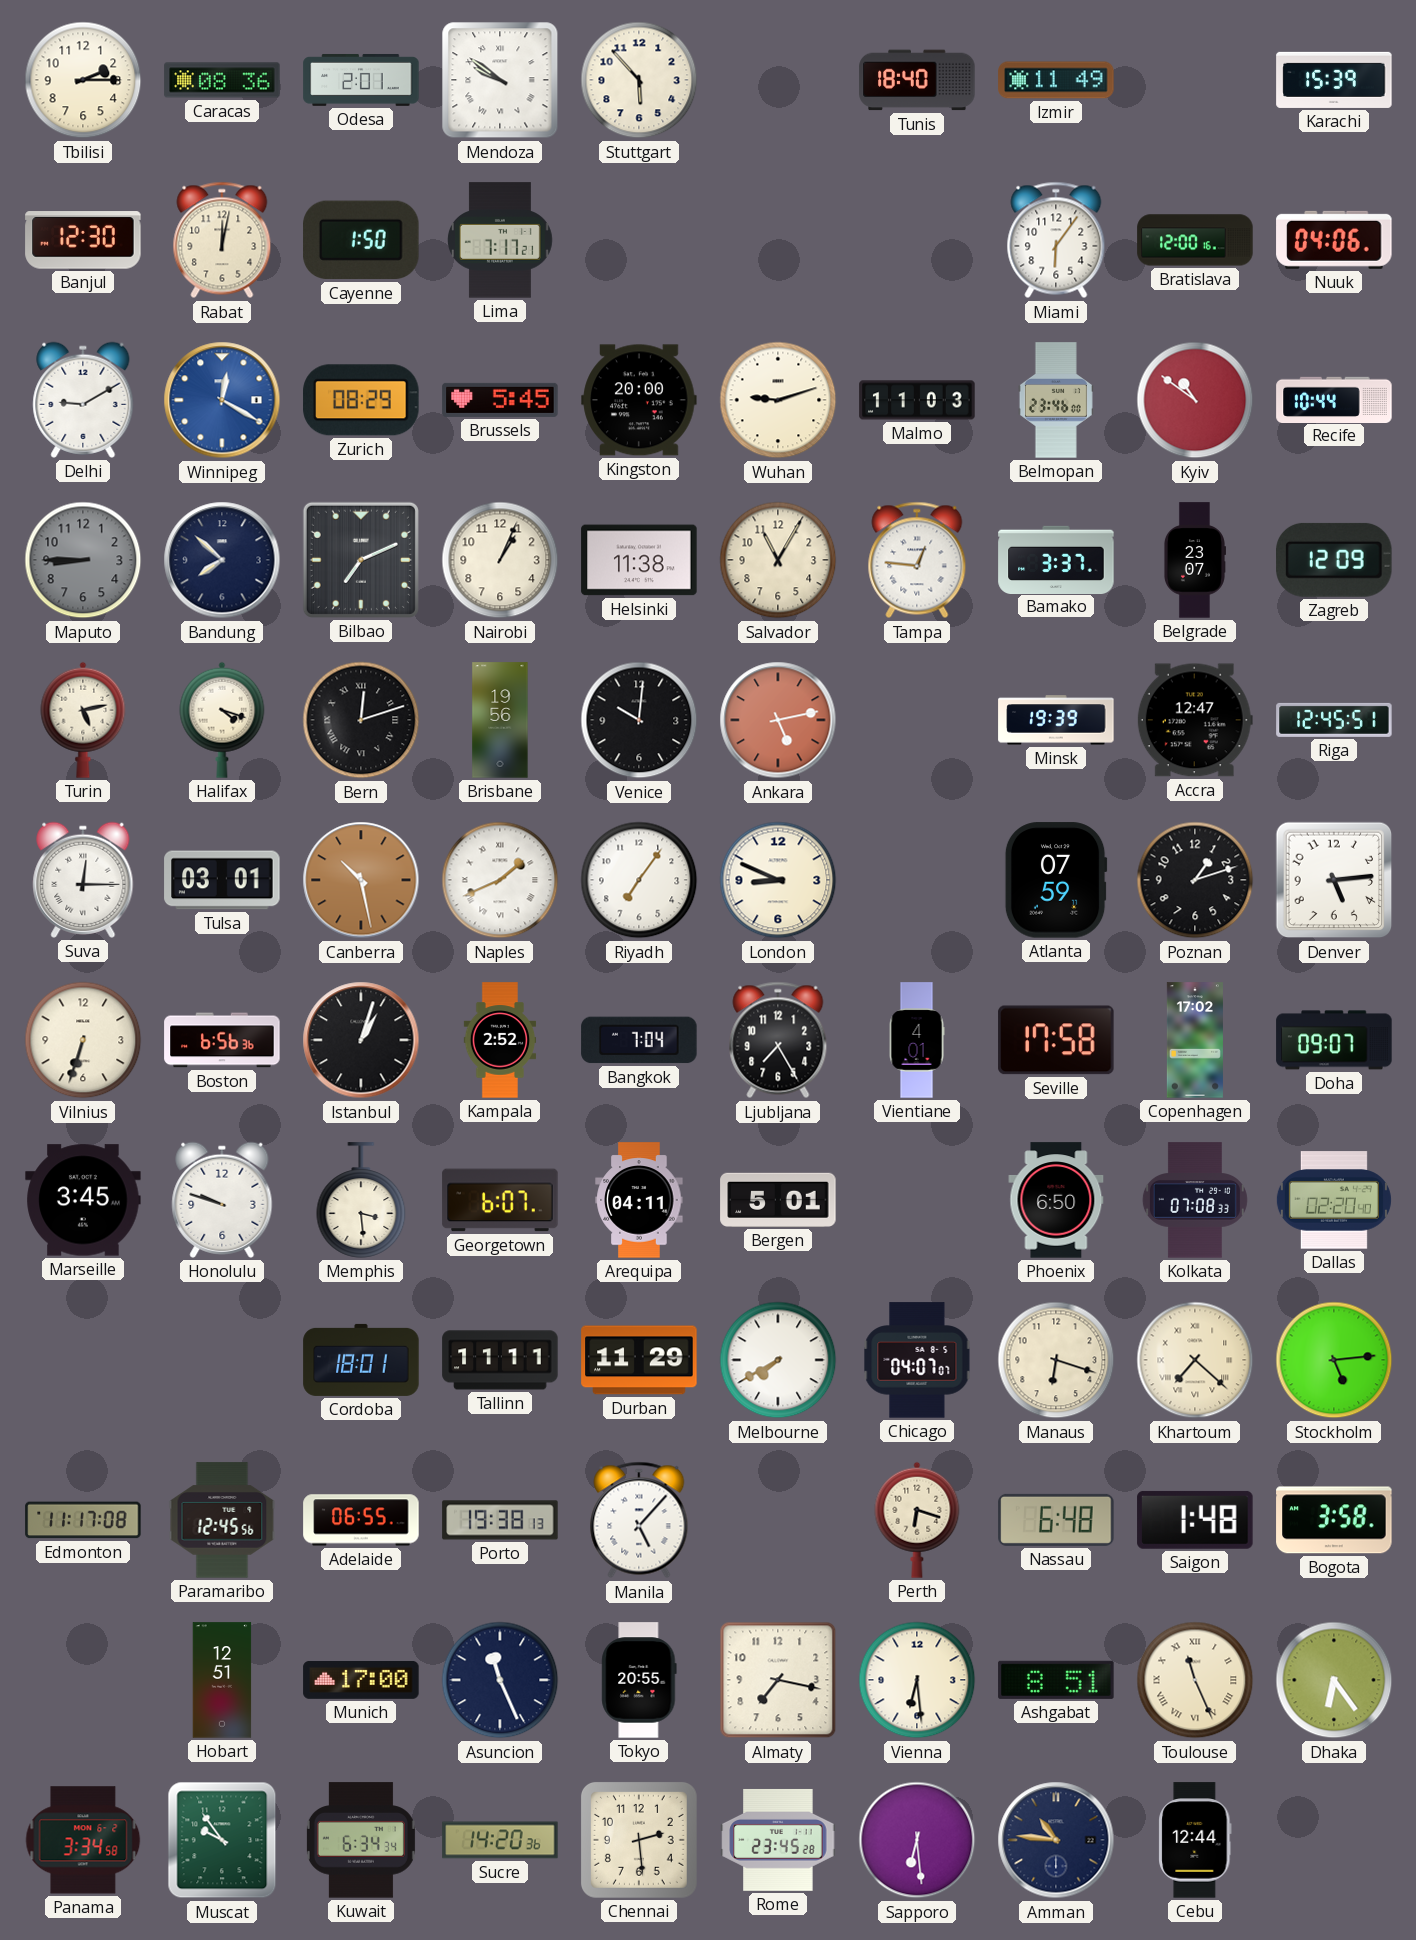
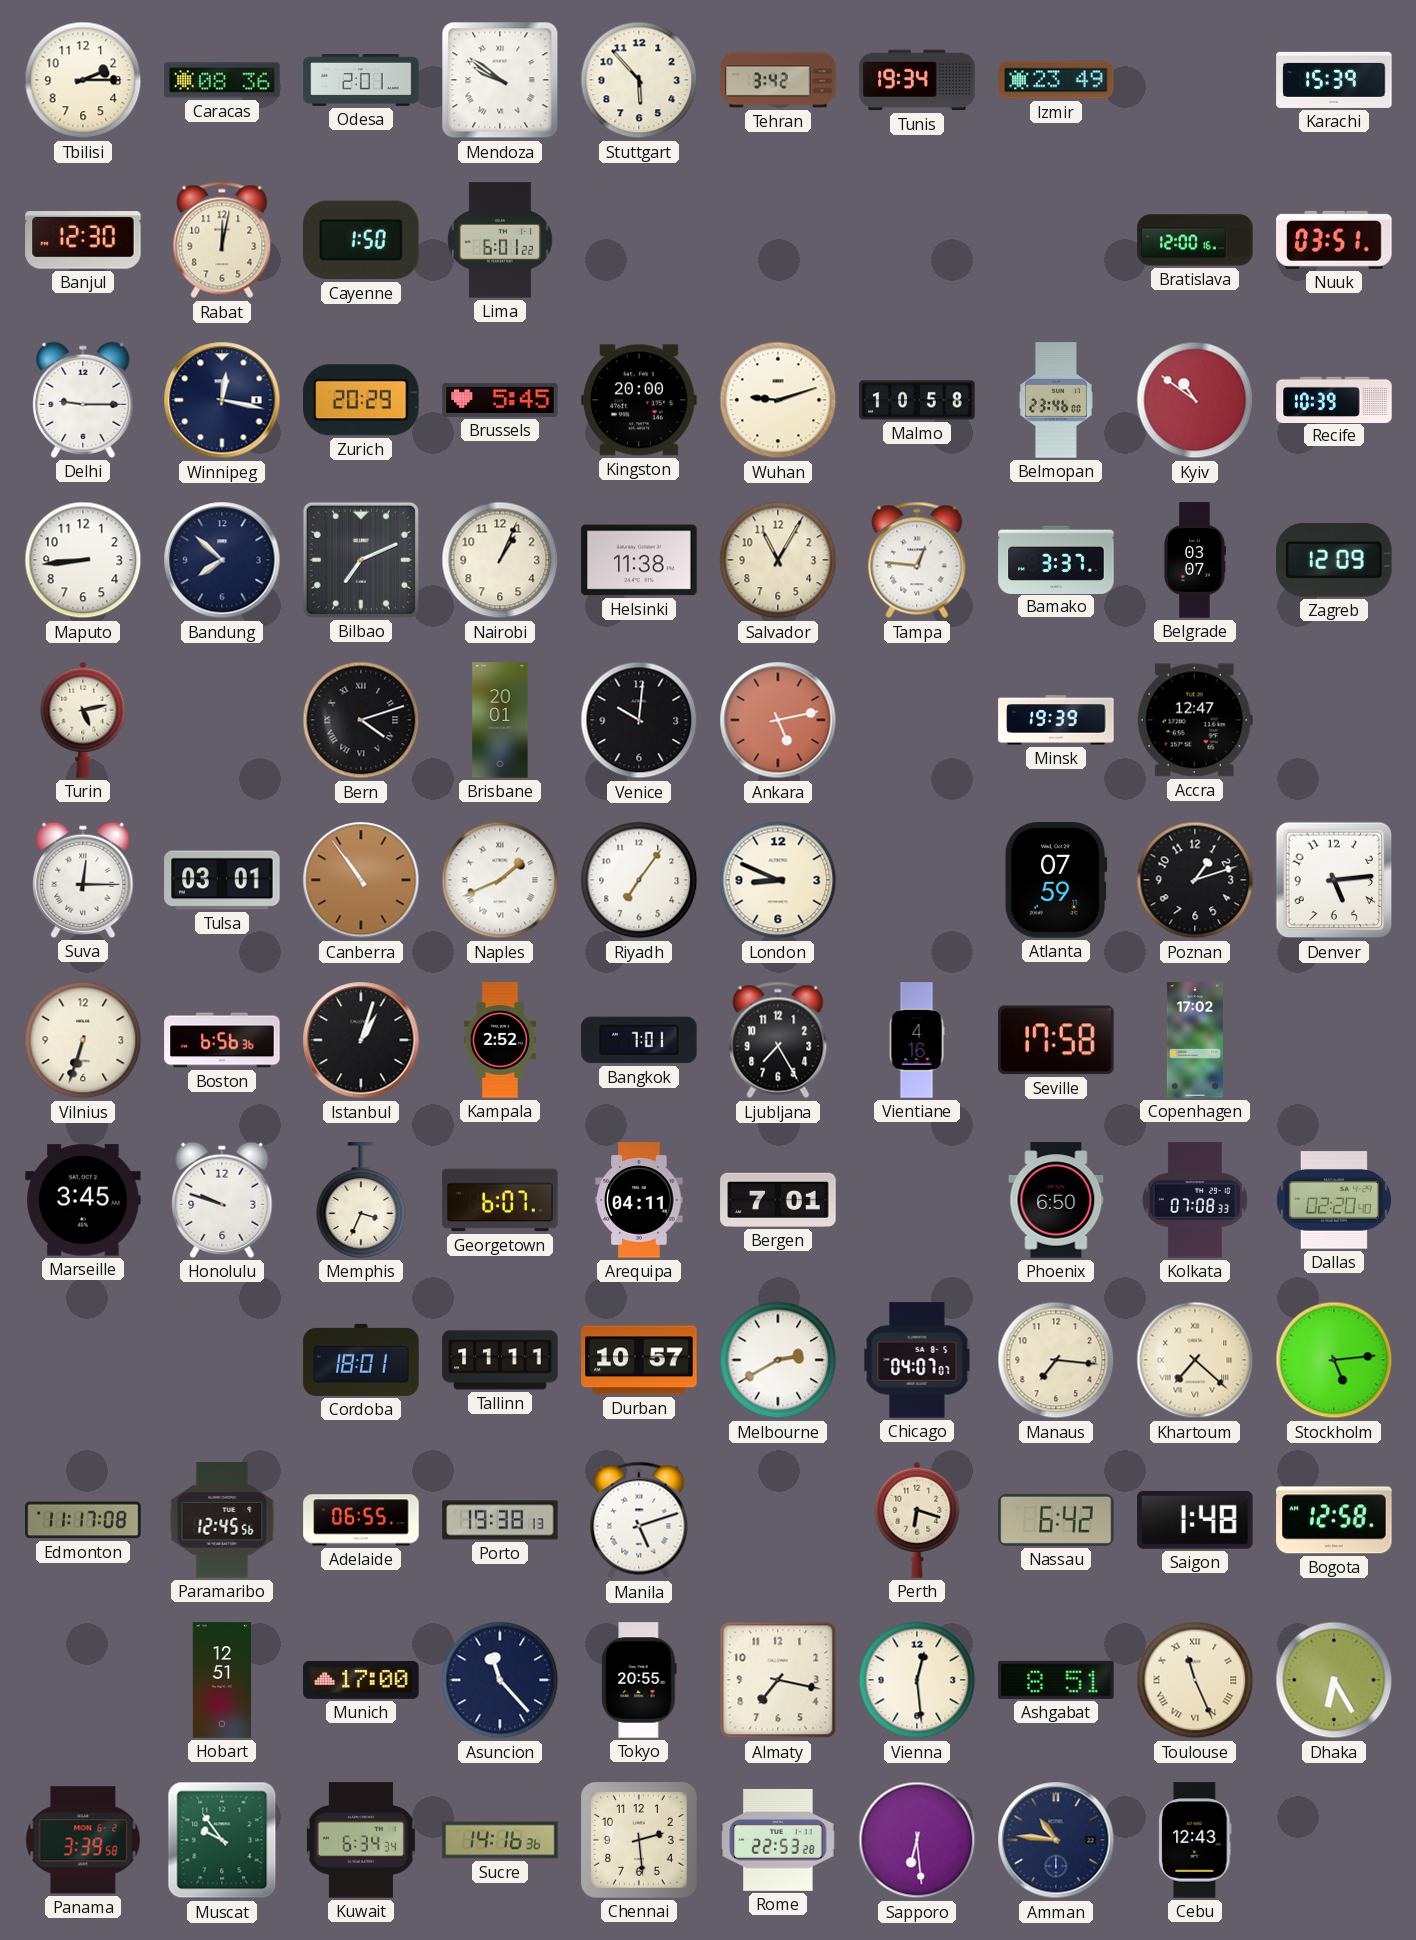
Tehran: none -> 3:42
Tunis: 18:40 -> 19:34
Izmir: 11:49 -> 23:49
Lima: 7:17 -> 6:01
Miami: 6:06 -> none
Nuuk: 04:06 -> 03:51
Delhi: 9:10 -> 9:15
Winnipeg: 12:20 -> 12:17
Winnipeg dial: blue -> navy
Zurich: 08:29 -> 20:29
Malmo: 11:03 -> 10:58
Recife: 10:44 -> 10:39
Maputo: 8:45 -> 8:44
Maputo dial: grey -> white
Belgrade: 23:07 -> 03:07
Halifax: 4:18 -> none
Bern: 12:12 -> 4:12
Brisbane: 19:56 -> 20:01
Riga: 12:45 -> none
Canberra: 10:28 -> 10:54
Bangkok: 7:04 -> 7:01
Vientiane: 4:01 -> 4:16
Doha: 09:07 -> none
Memphis: 3:29 -> 3:34
Bergen: 5:01 -> 7:01
Durban: 11:29 -> 10:57
Melbourne: 7:40 -> 2:40
Manaus: 6:18 -> 7:16
Manila: 5:07 -> 5:12
Nassau: 6:48 -> 6:42
Bogota: 3:58 -> 12:58
Asuncion: 11:26 -> 11:23
Vienna: 6:29 -> 12:29
Dhaka: 6:24 -> 6:25
Panama: 3:34 -> 3:39
Sucre: 14:20 -> 14:16
Rome: 23:45 -> 22:53
Cebu: 12:44 -> 12:43
